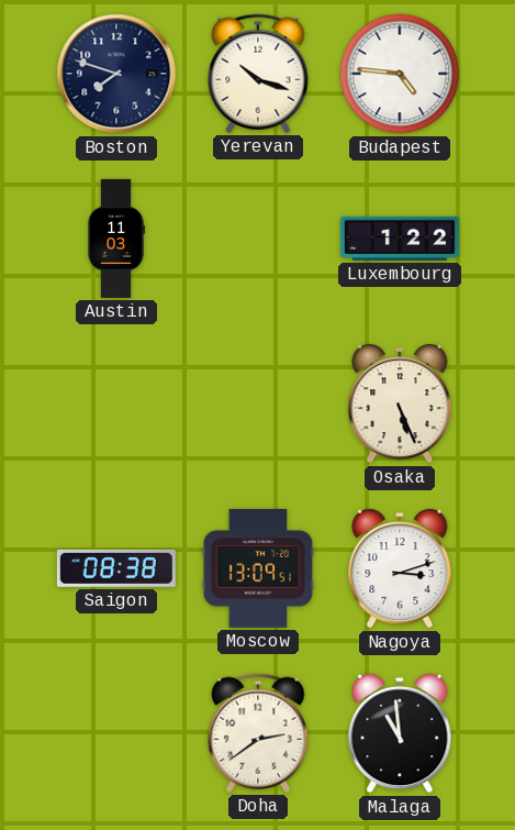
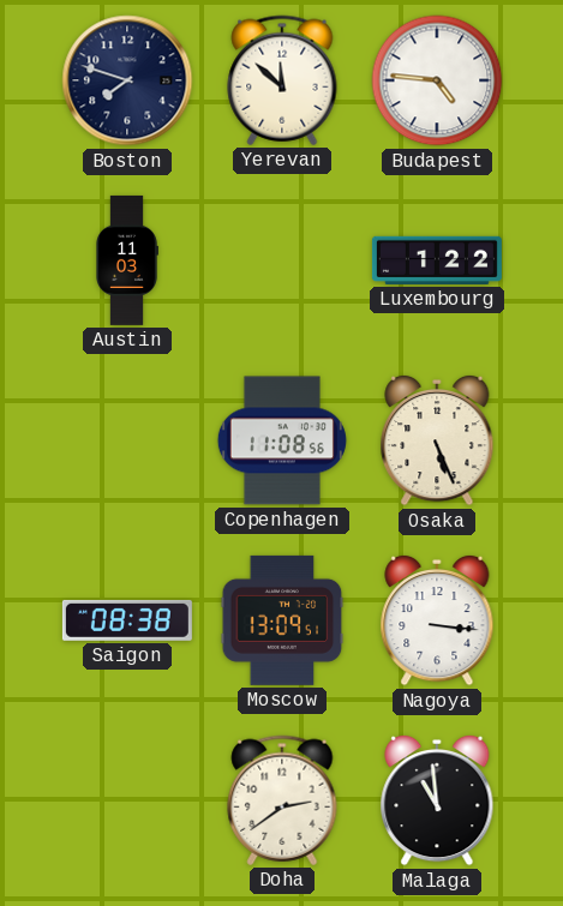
Yerevan: 10:18 -> 11:52
Copenhagen: none -> 11:08
Nagoya: 3:12 -> 3:16
